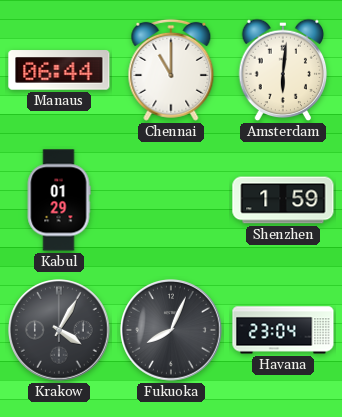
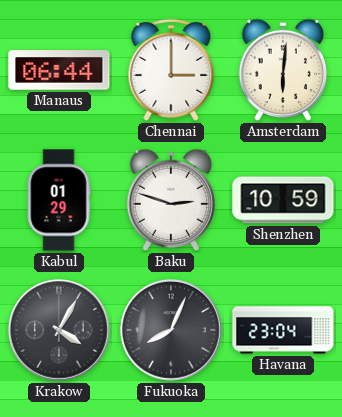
Chennai: 11:00 -> 3:00
Baku: none -> 2:48
Shenzhen: 1:59 -> 10:59
